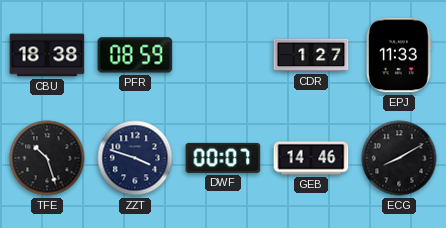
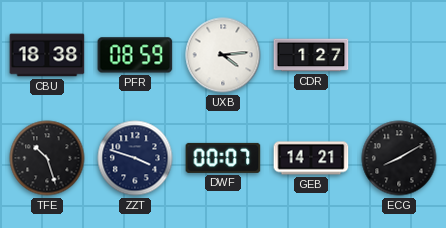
UXB: none -> 4:14
EPJ: 11:33 -> none
GEB: 14:46 -> 14:21
